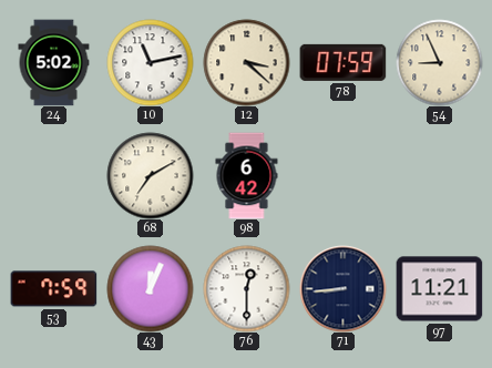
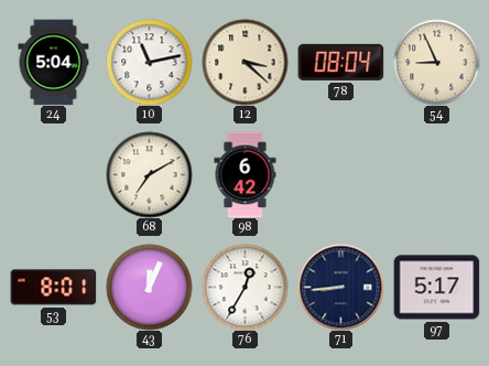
24: 5:02 -> 5:04
78: 07:59 -> 08:04
53: 7:59 -> 8:01
76: 12:30 -> 12:35
97: 11:21 -> 5:17
